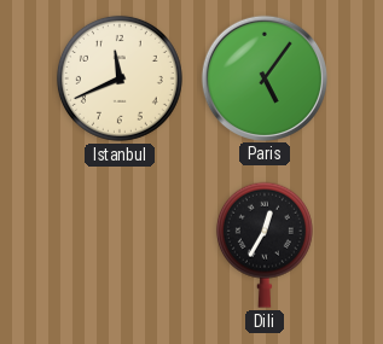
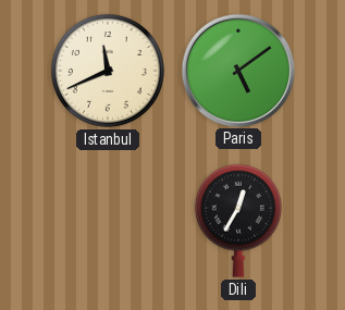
Paris: 5:06 -> 5:09
